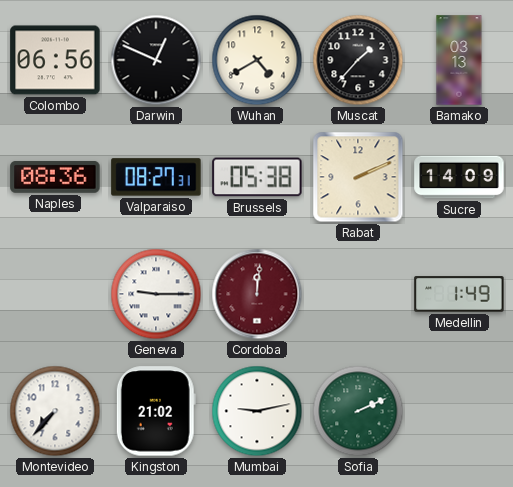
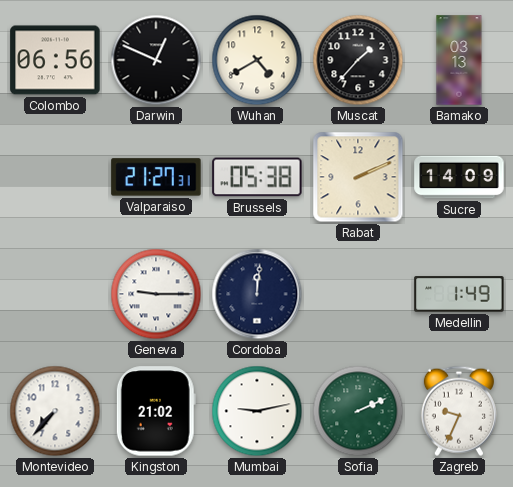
Naples: 08:36 -> none
Valparaiso: 08:27 -> 21:27
Cordoba dial: burgundy -> navy
Zagreb: none -> 9:34
